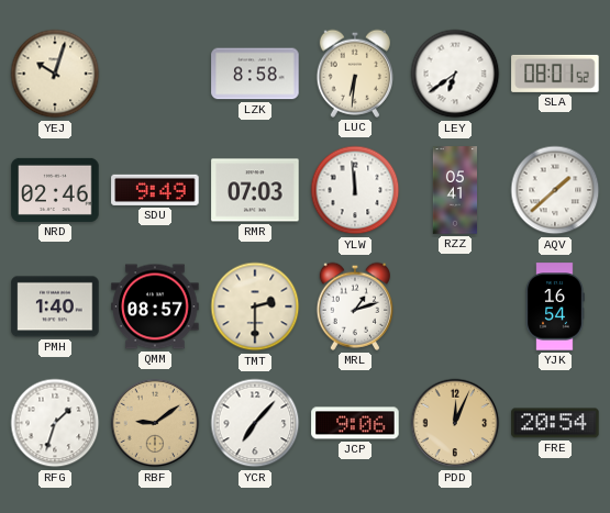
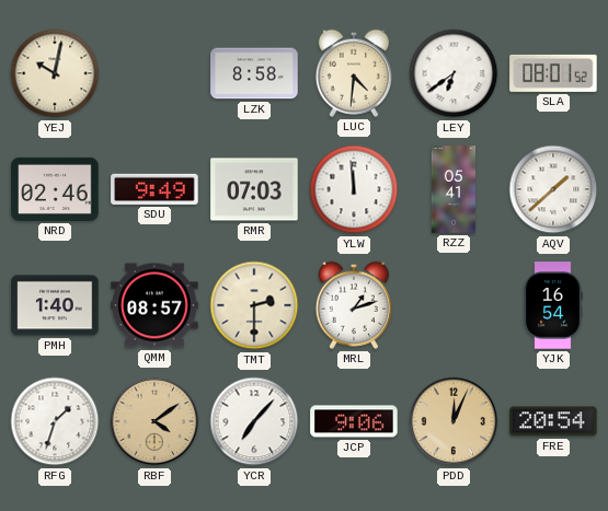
YEJ: 10:03 -> 10:02
LUC: 6:31 -> 4:31
RBF: 9:09 -> 4:09
